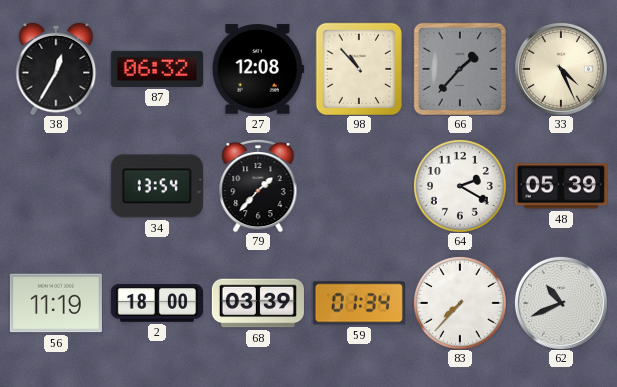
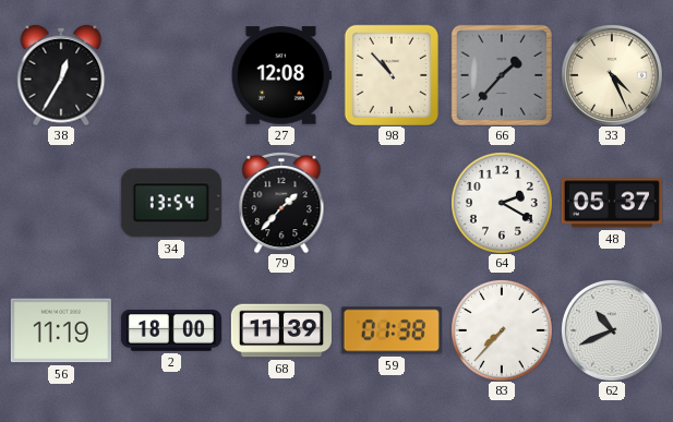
87: 06:32 -> none
48: 05:39 -> 05:37
68: 03:39 -> 11:39
59: 01:34 -> 01:38
